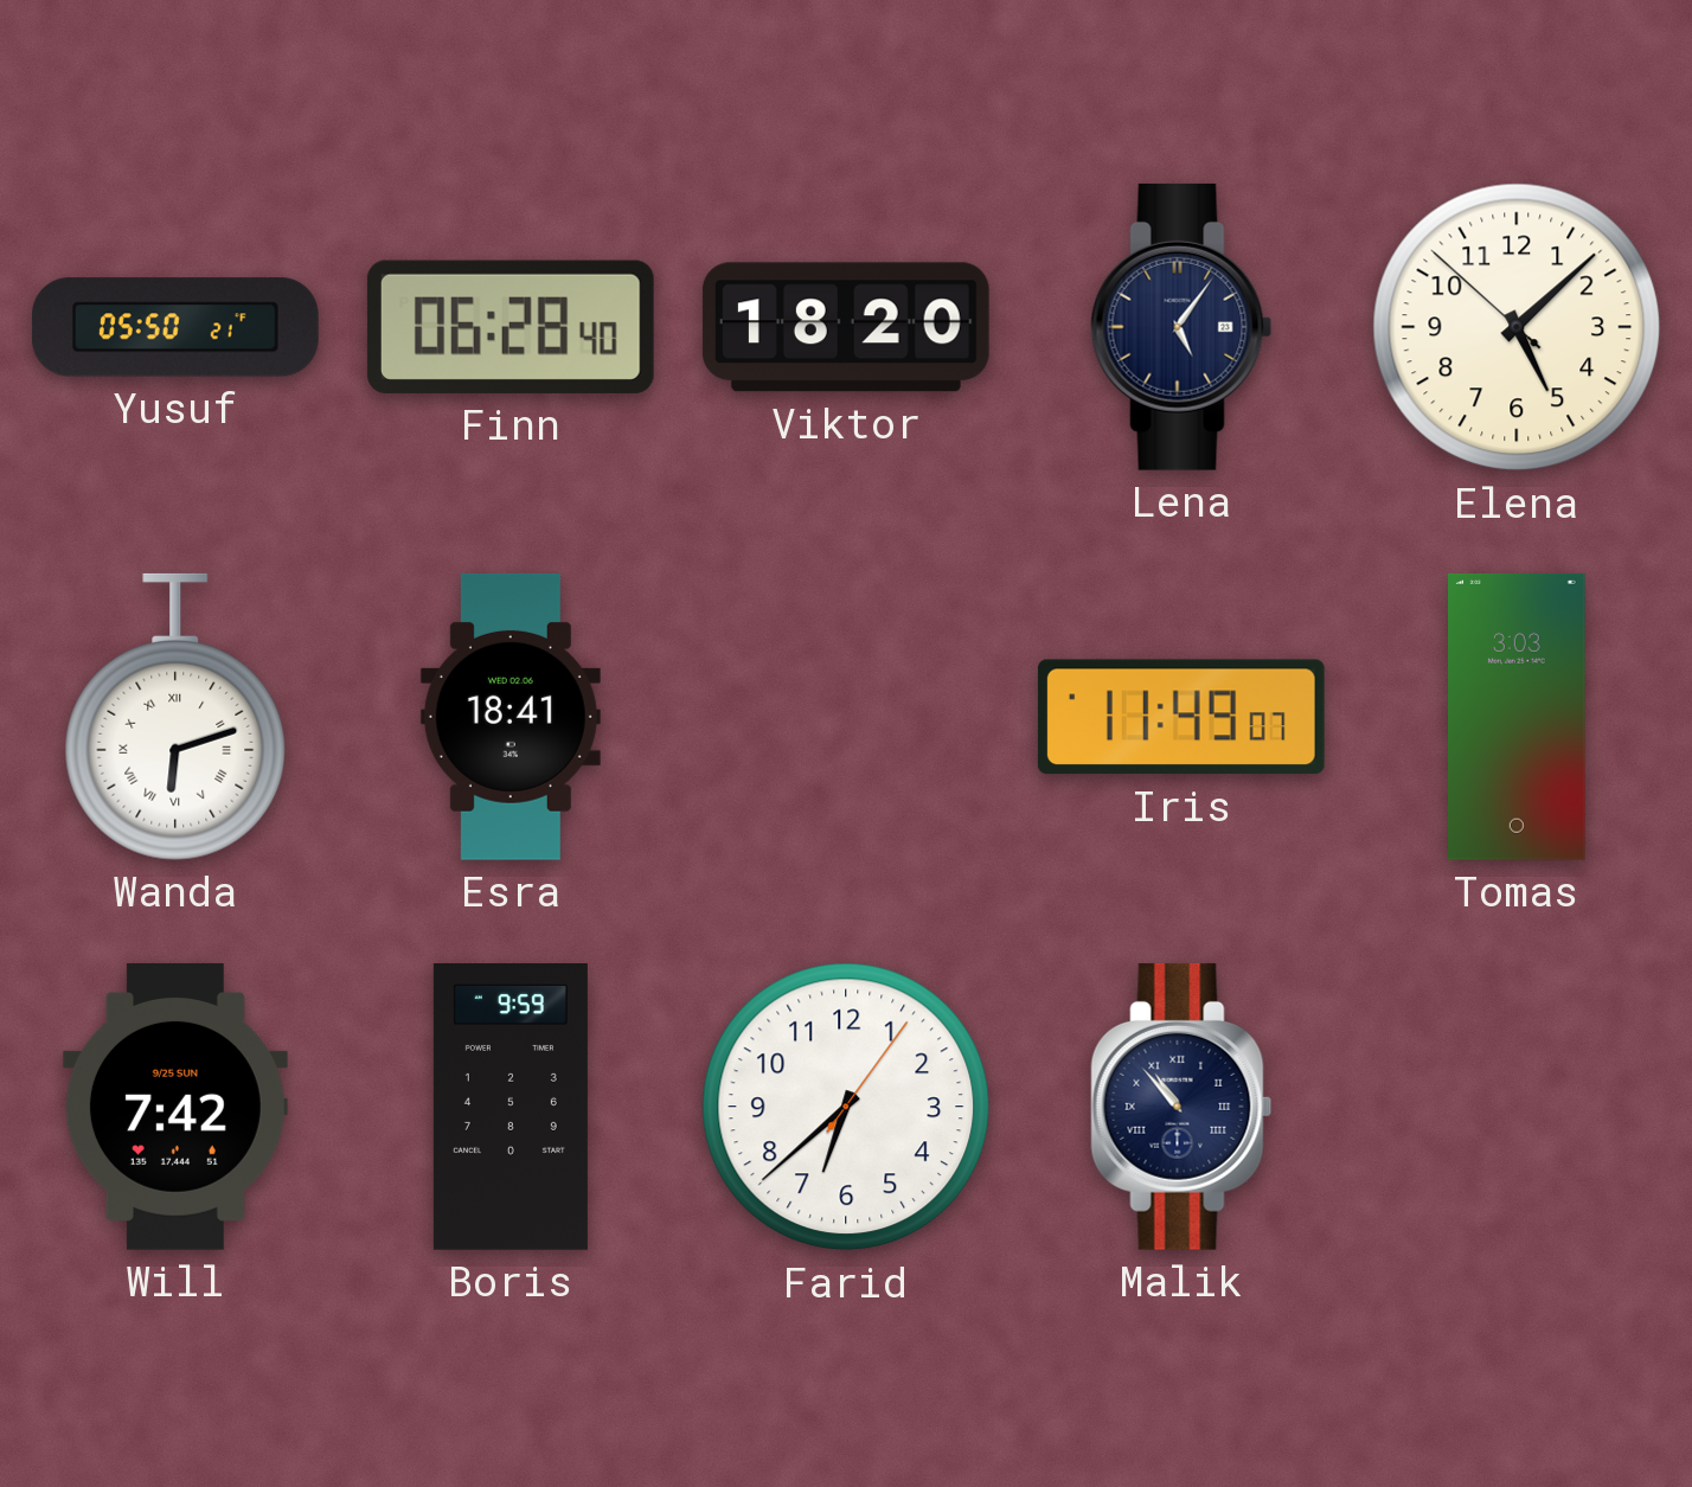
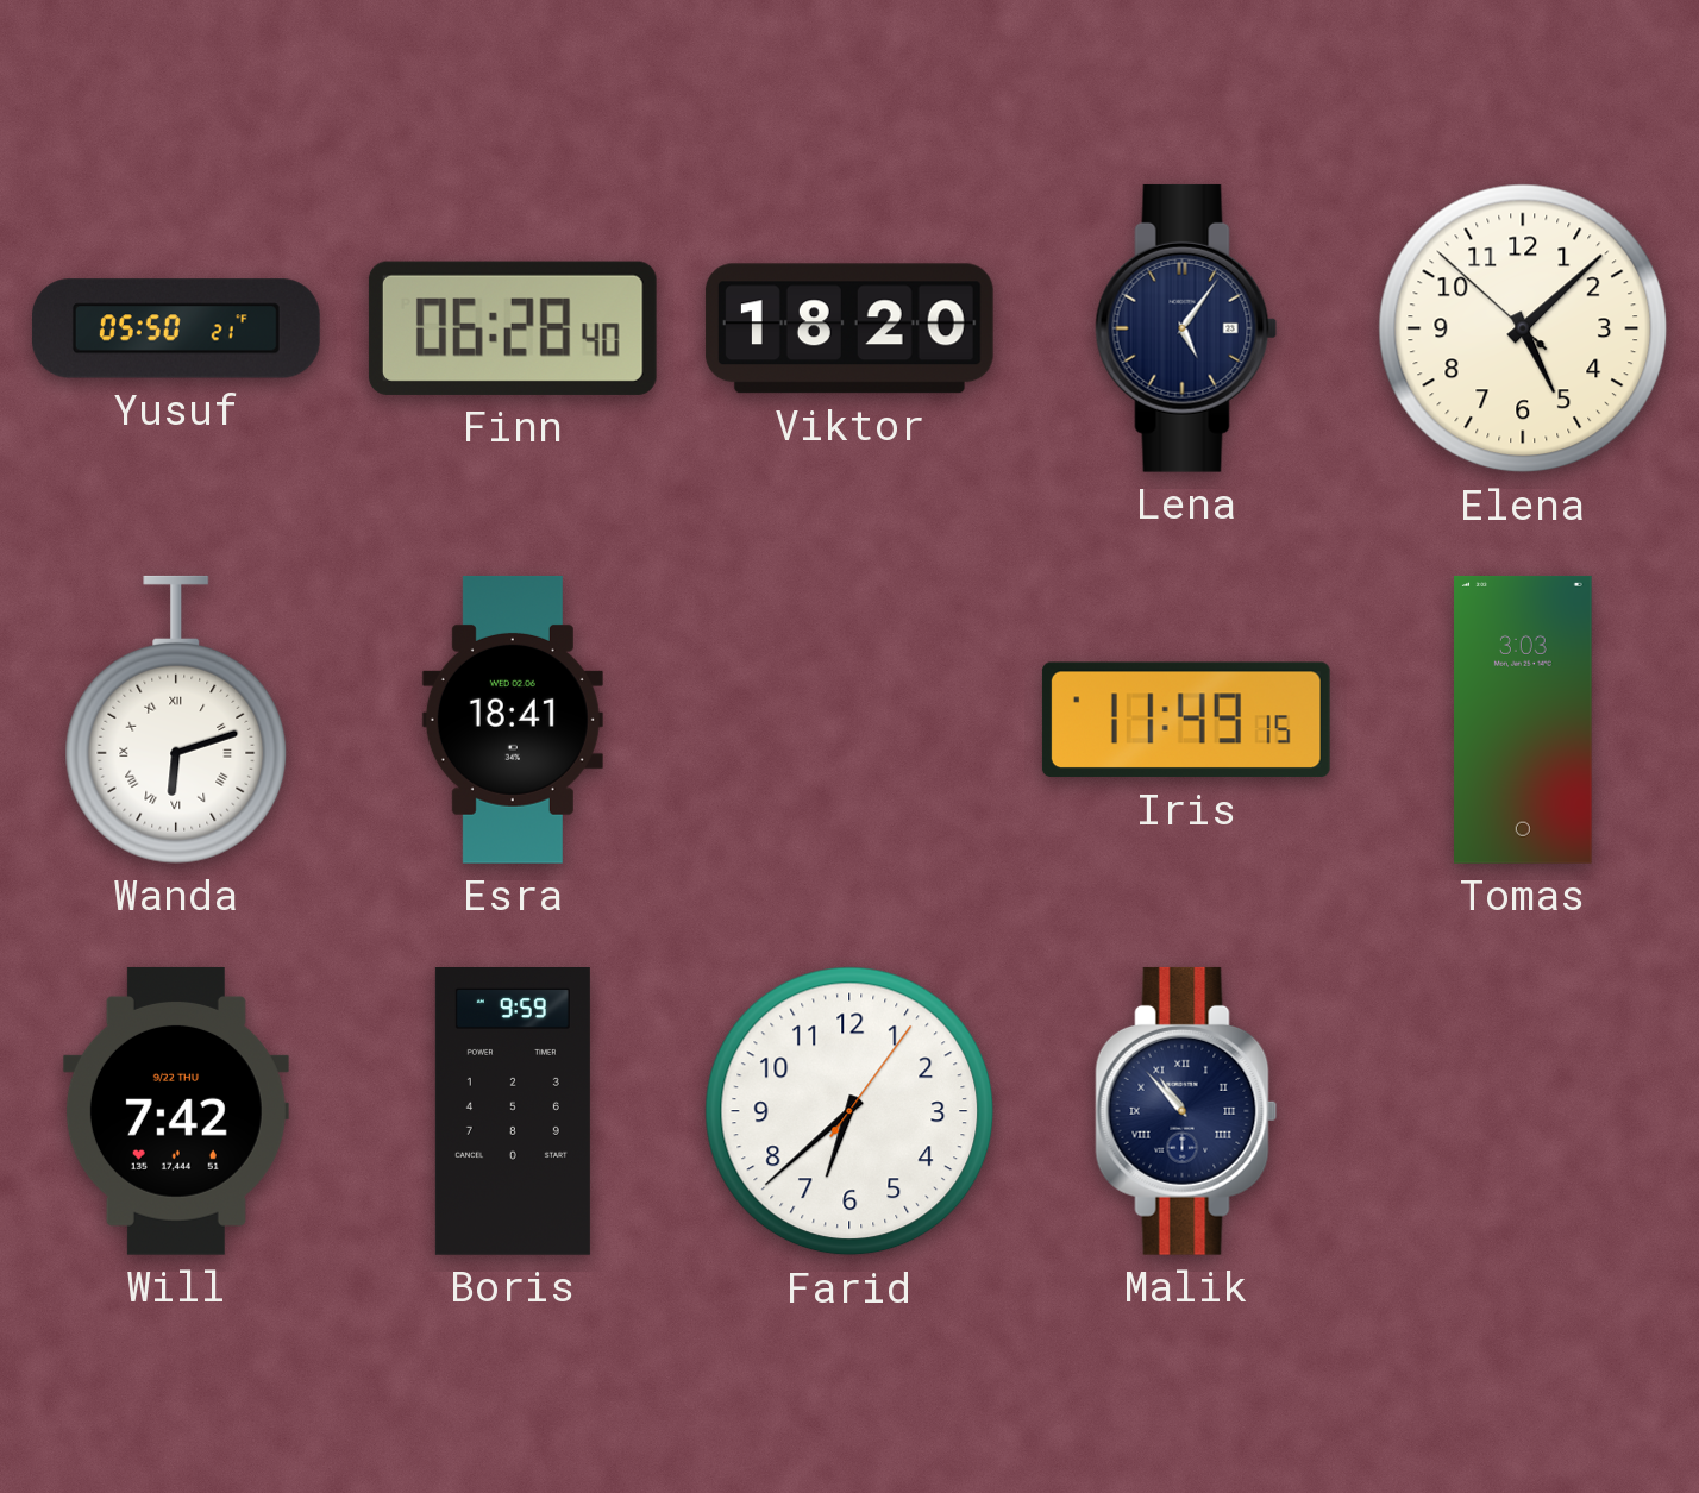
Iris: 11:49:07 -> 11:49:15
Will date: 9/25 SUN -> 9/22 THU
